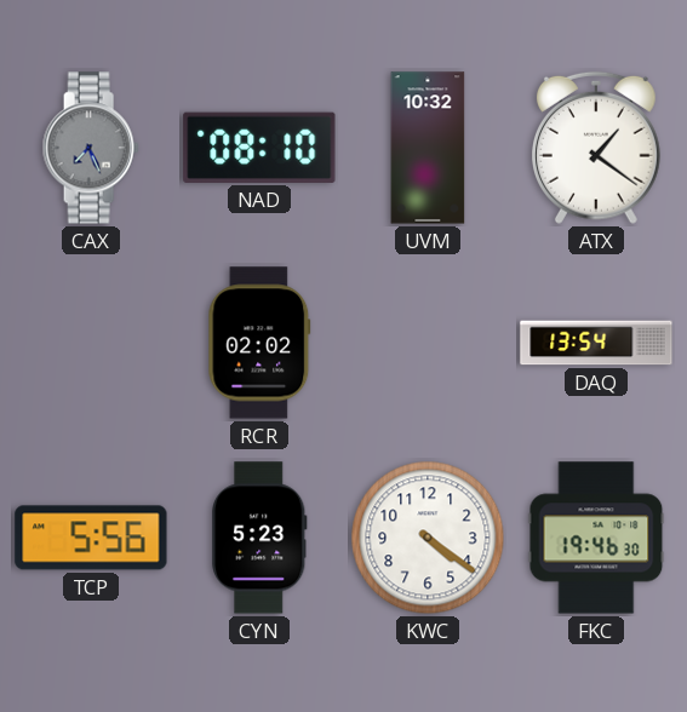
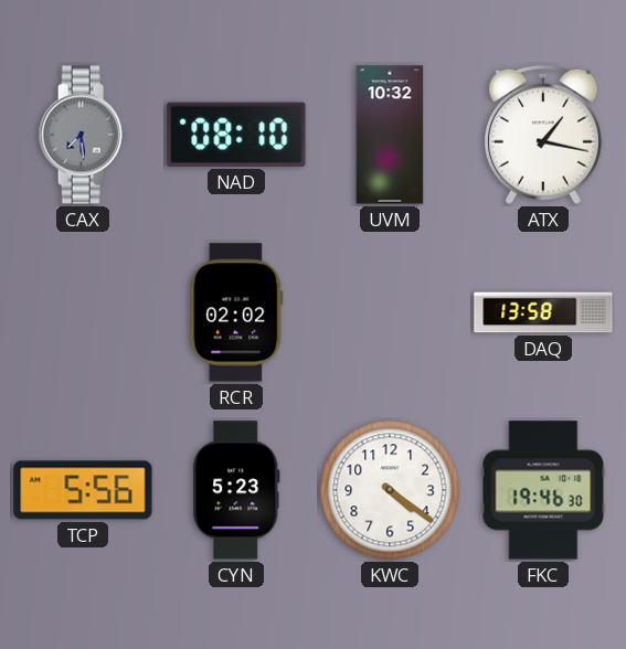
CAX: 7:26 -> 7:29
ATX: 1:21 -> 1:17
DAQ: 13:54 -> 13:58
